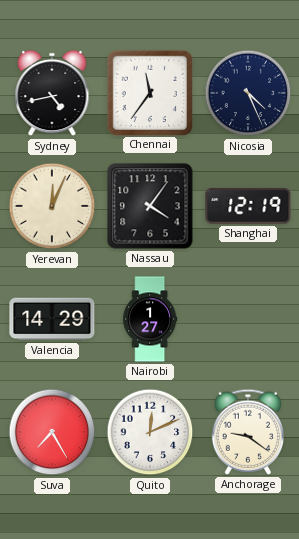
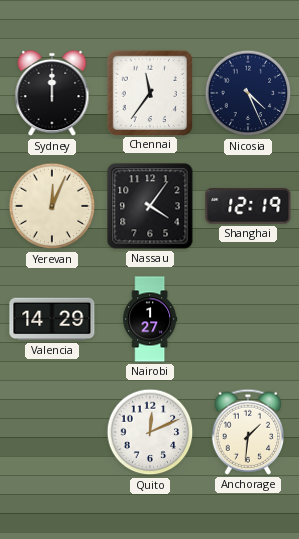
Sydney: 4:43 -> 12:00
Suva: 7:25 -> none
Anchorage: 9:21 -> 1:31
